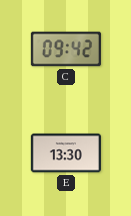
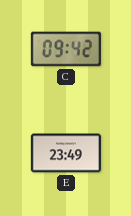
E: 13:30 -> 23:49
